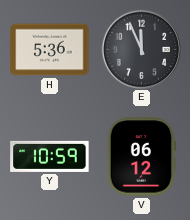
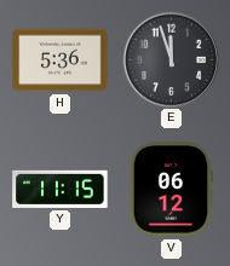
E: 11:56 -> 11:57
Y: 10:59 -> 11:15
